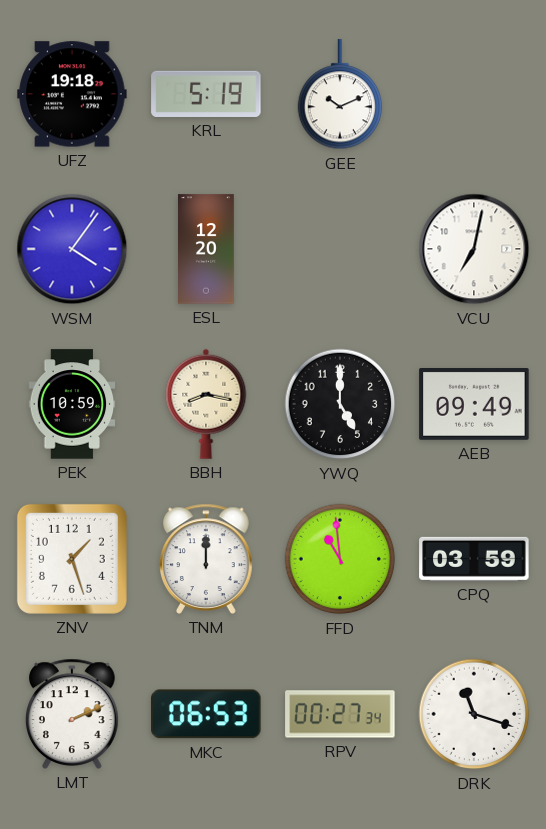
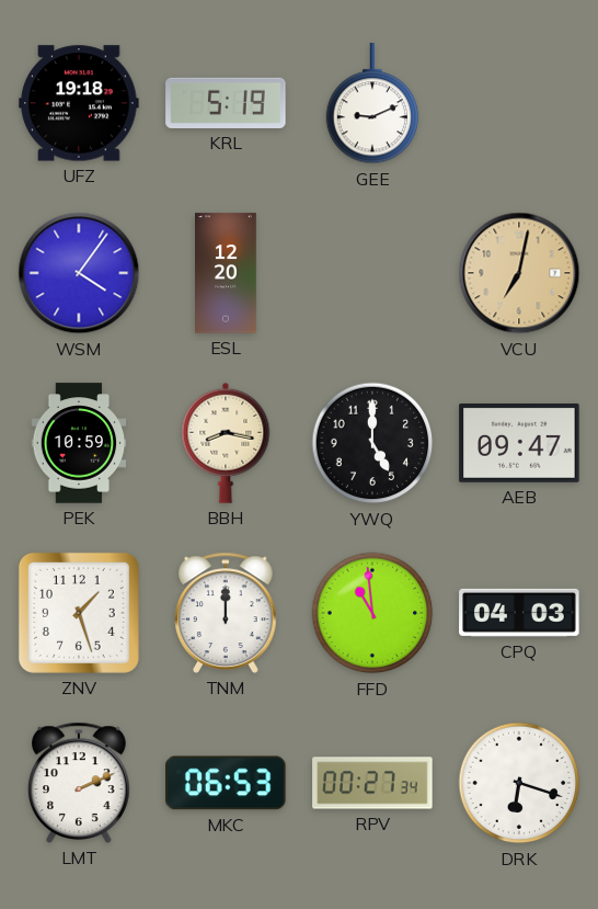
GEE: 10:11 -> 9:11
VCU dial: white -> champagne
AEB: 09:49 -> 09:47
CPQ: 03:59 -> 04:03
DRK: 11:18 -> 6:18
